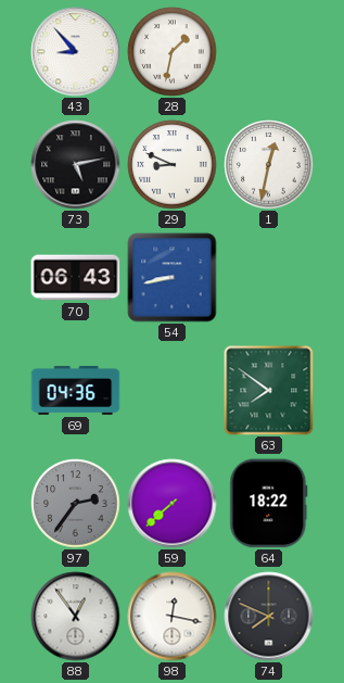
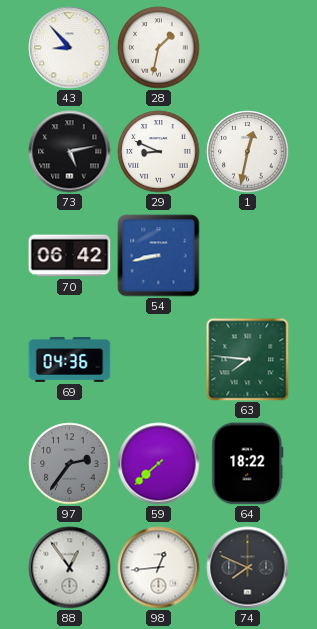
70: 06:43 -> 06:42
63: 7:51 -> 7:46
98: 12:17 -> 12:44
